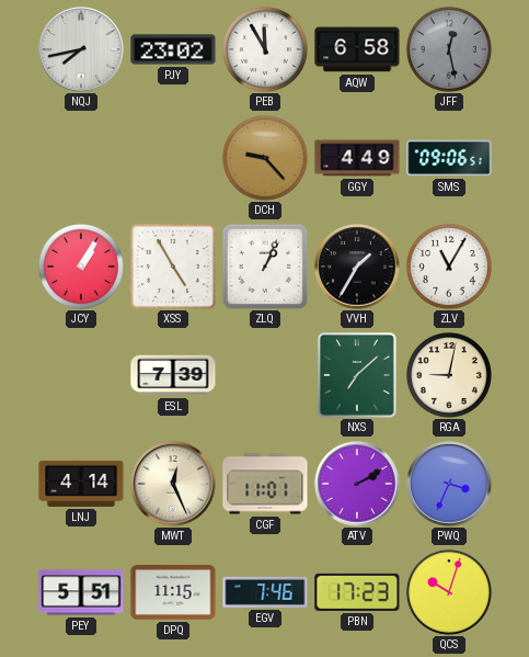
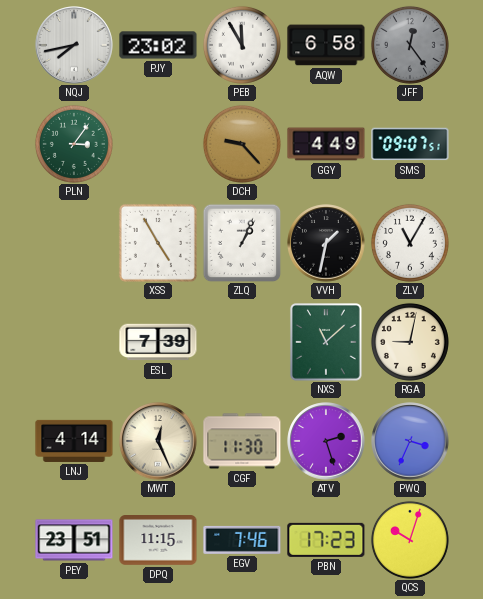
JFF: 12:28 -> 12:24
PLN: none -> 3:06
SMS: 09:06 -> 09:07
JCY: 1:05 -> none
VVH: 1:35 -> 1:32
NXS: 7:08 -> 11:08
CGF: 11:01 -> 11:30
ATV: 2:10 -> 2:27
PEY: 5:51 -> 23:51
